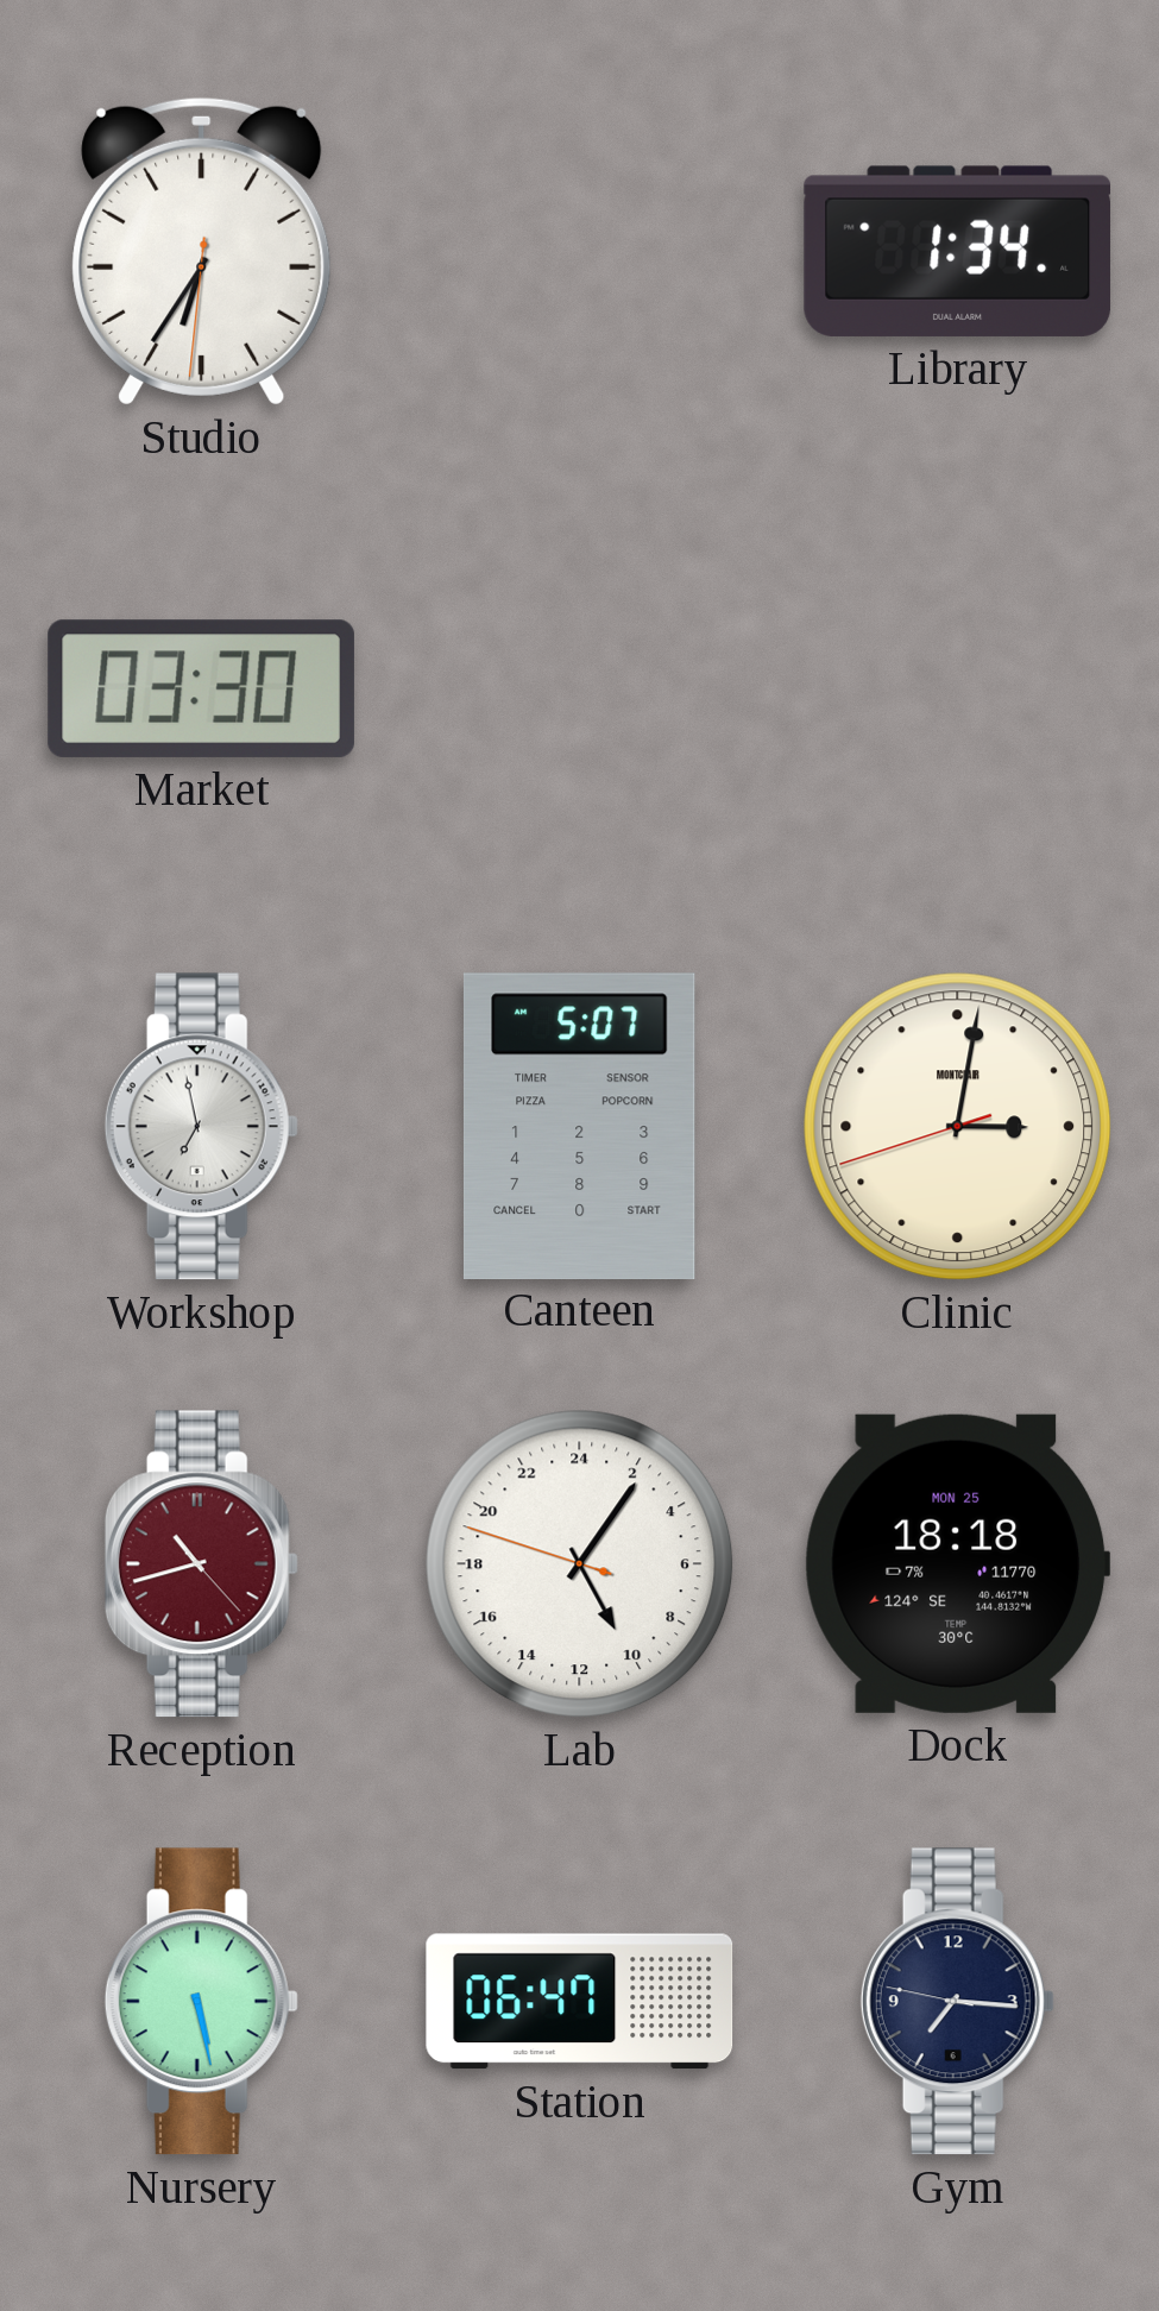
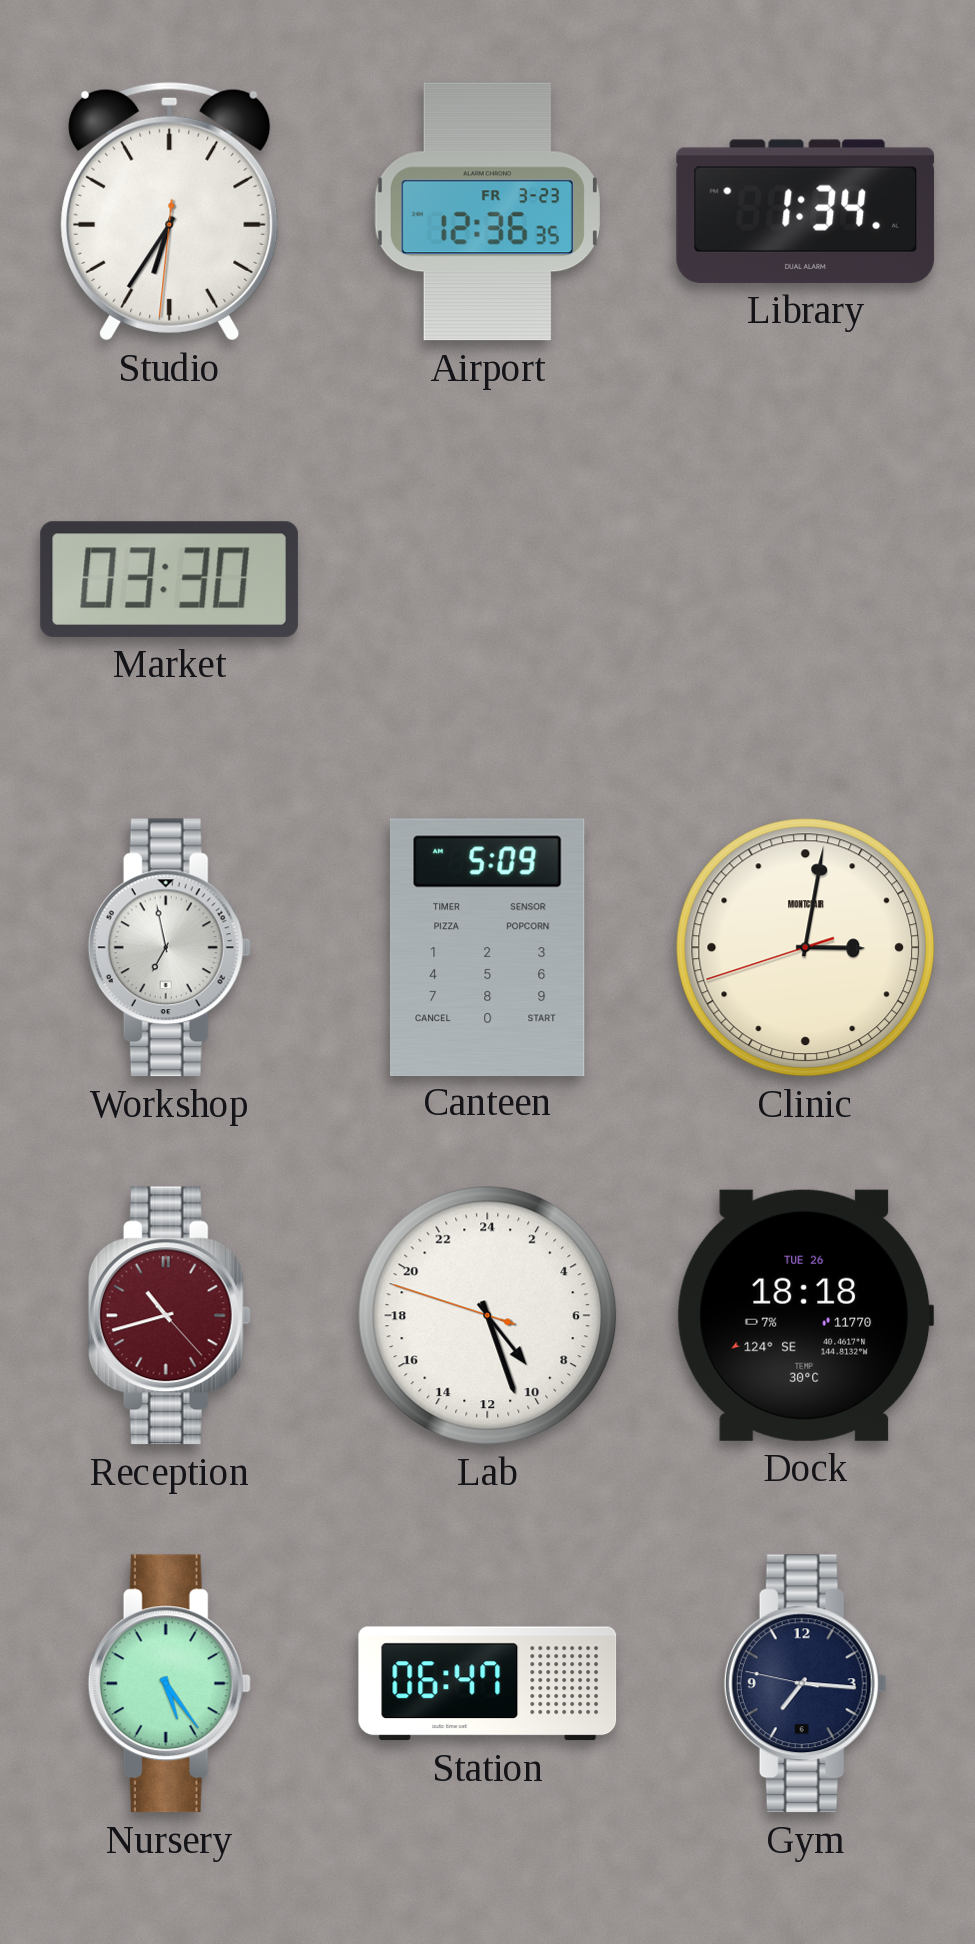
Airport: none -> 12:36
Canteen: 5:07 -> 5:09
Lab: 10:05 -> 9:26
Dock date: MON 25 -> TUE 26
Nursery: 5:28 -> 5:24
